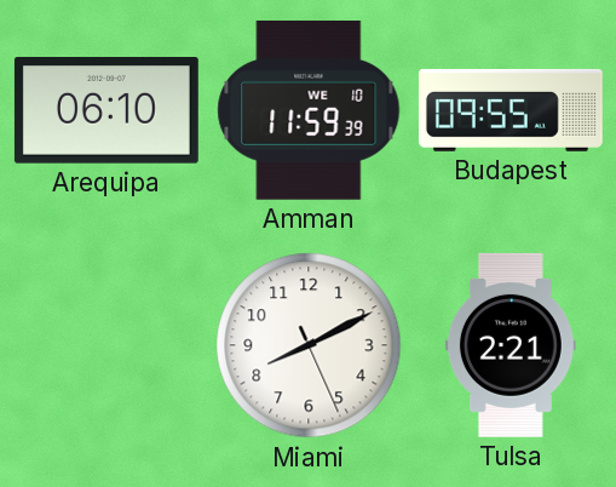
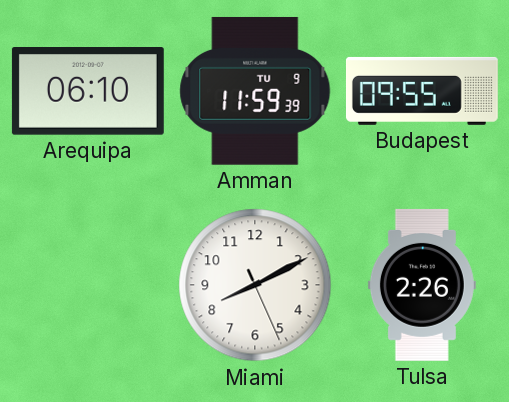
Amman date: WE 10 -> TU 9
Tulsa: 2:21 -> 2:26
